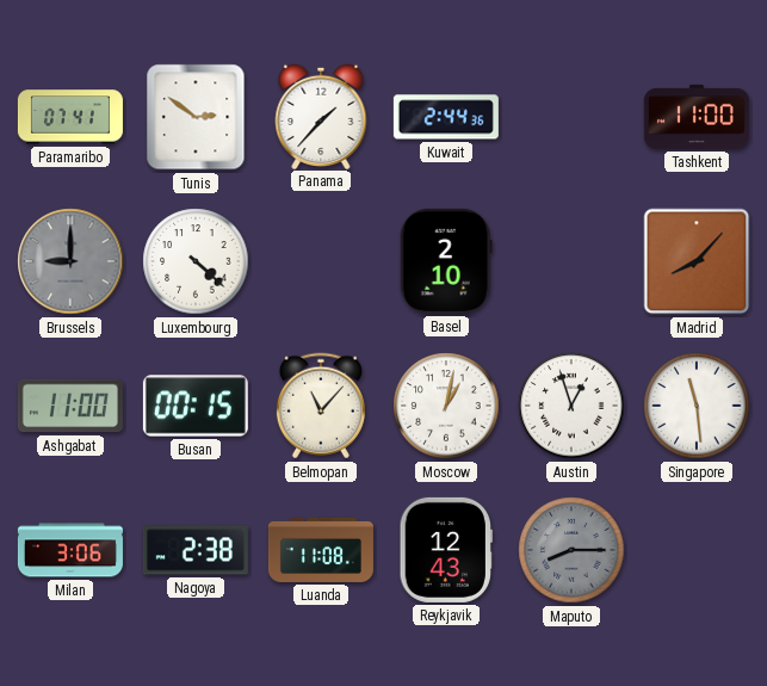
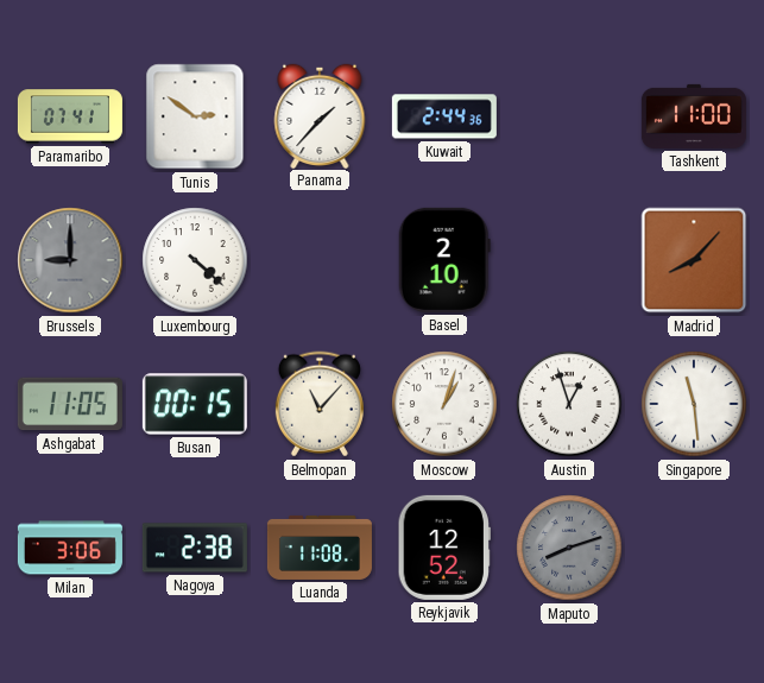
Ashgabat: 11:00 -> 11:05
Moscow: 1:02 -> 1:03
Reykjavik: 12:43 -> 12:52
Maputo: 8:15 -> 8:12
